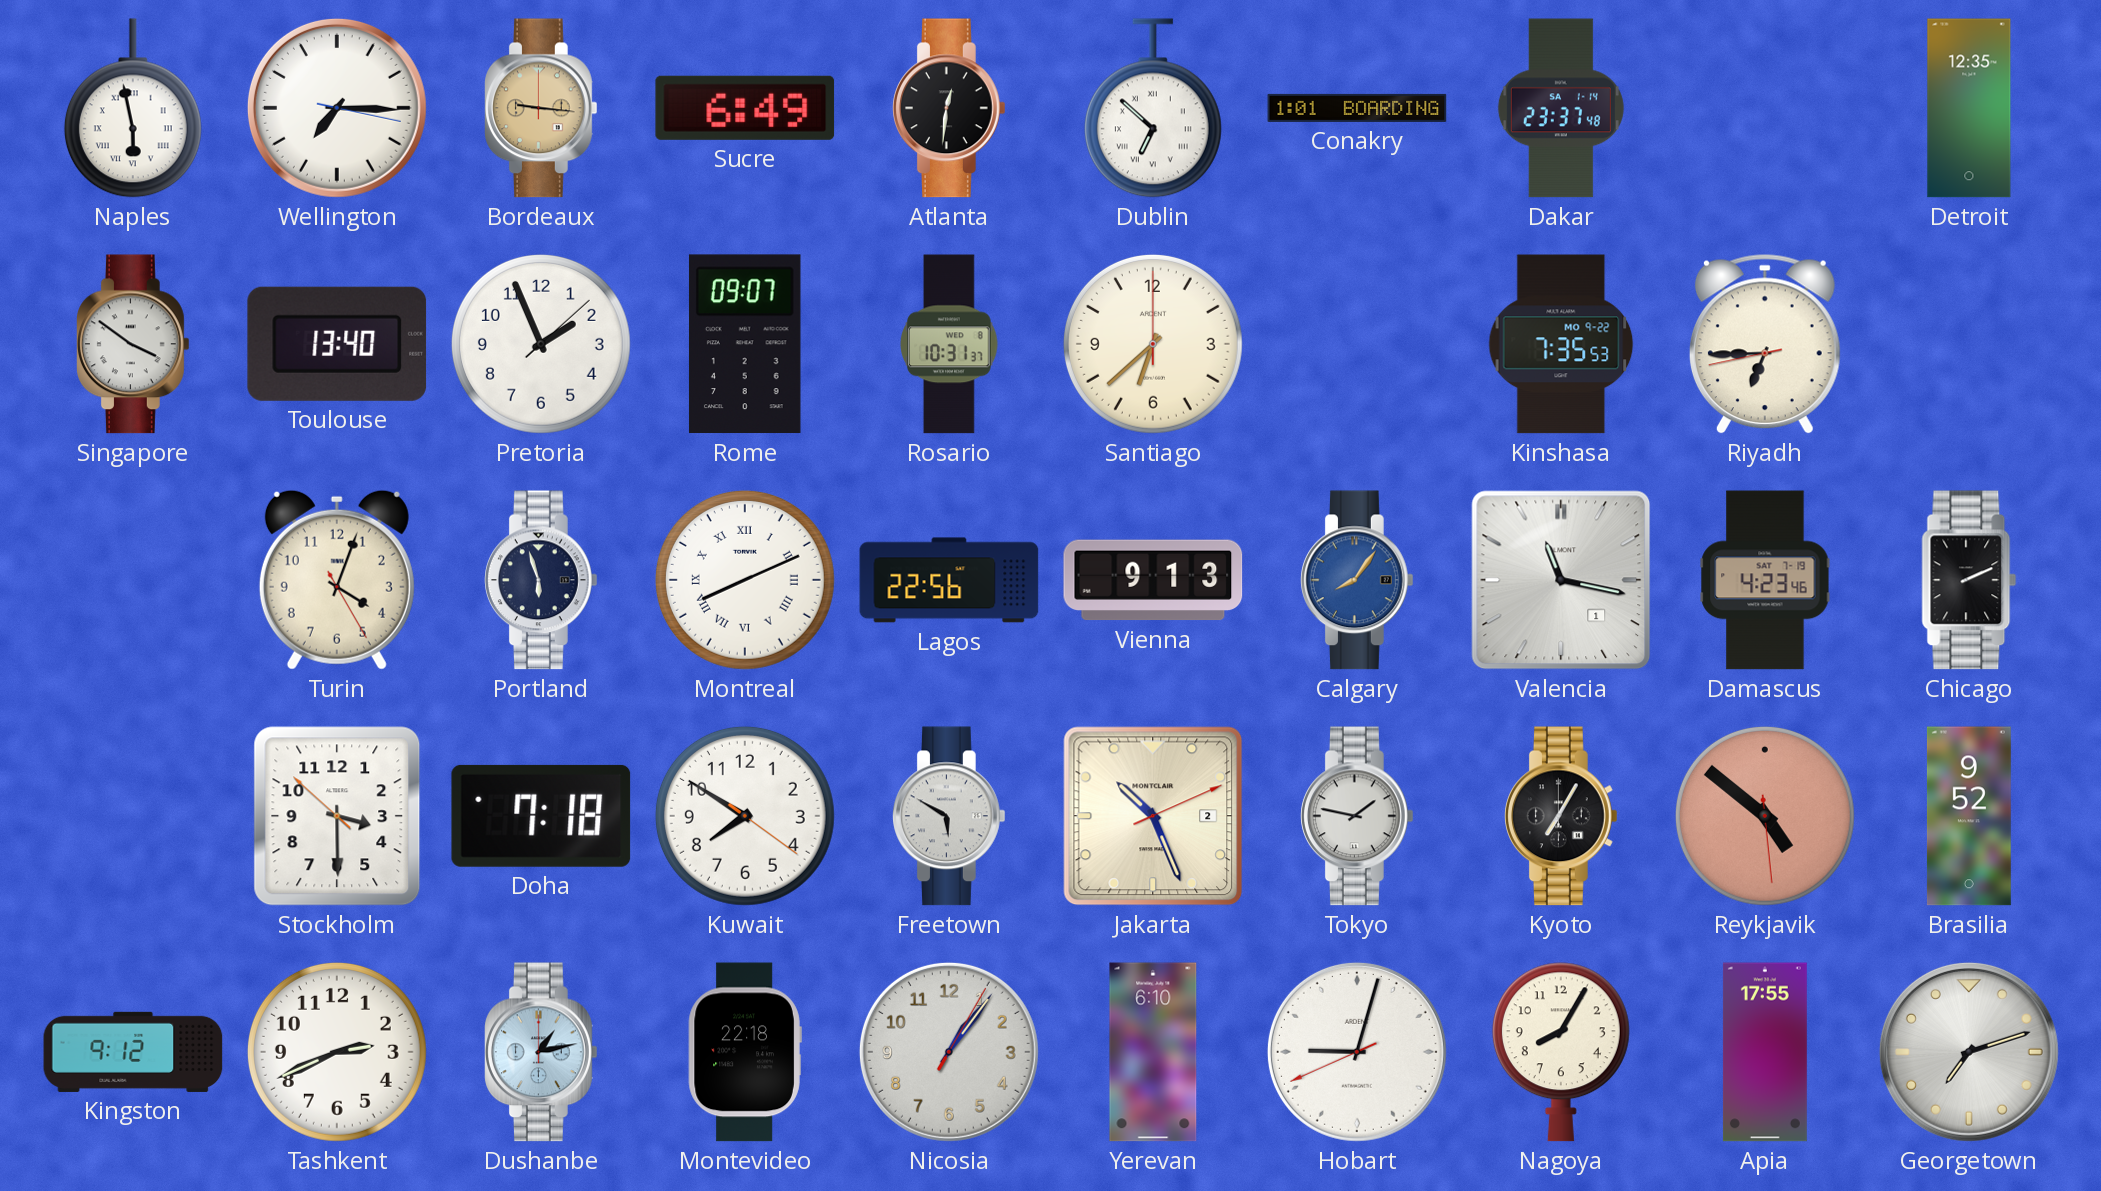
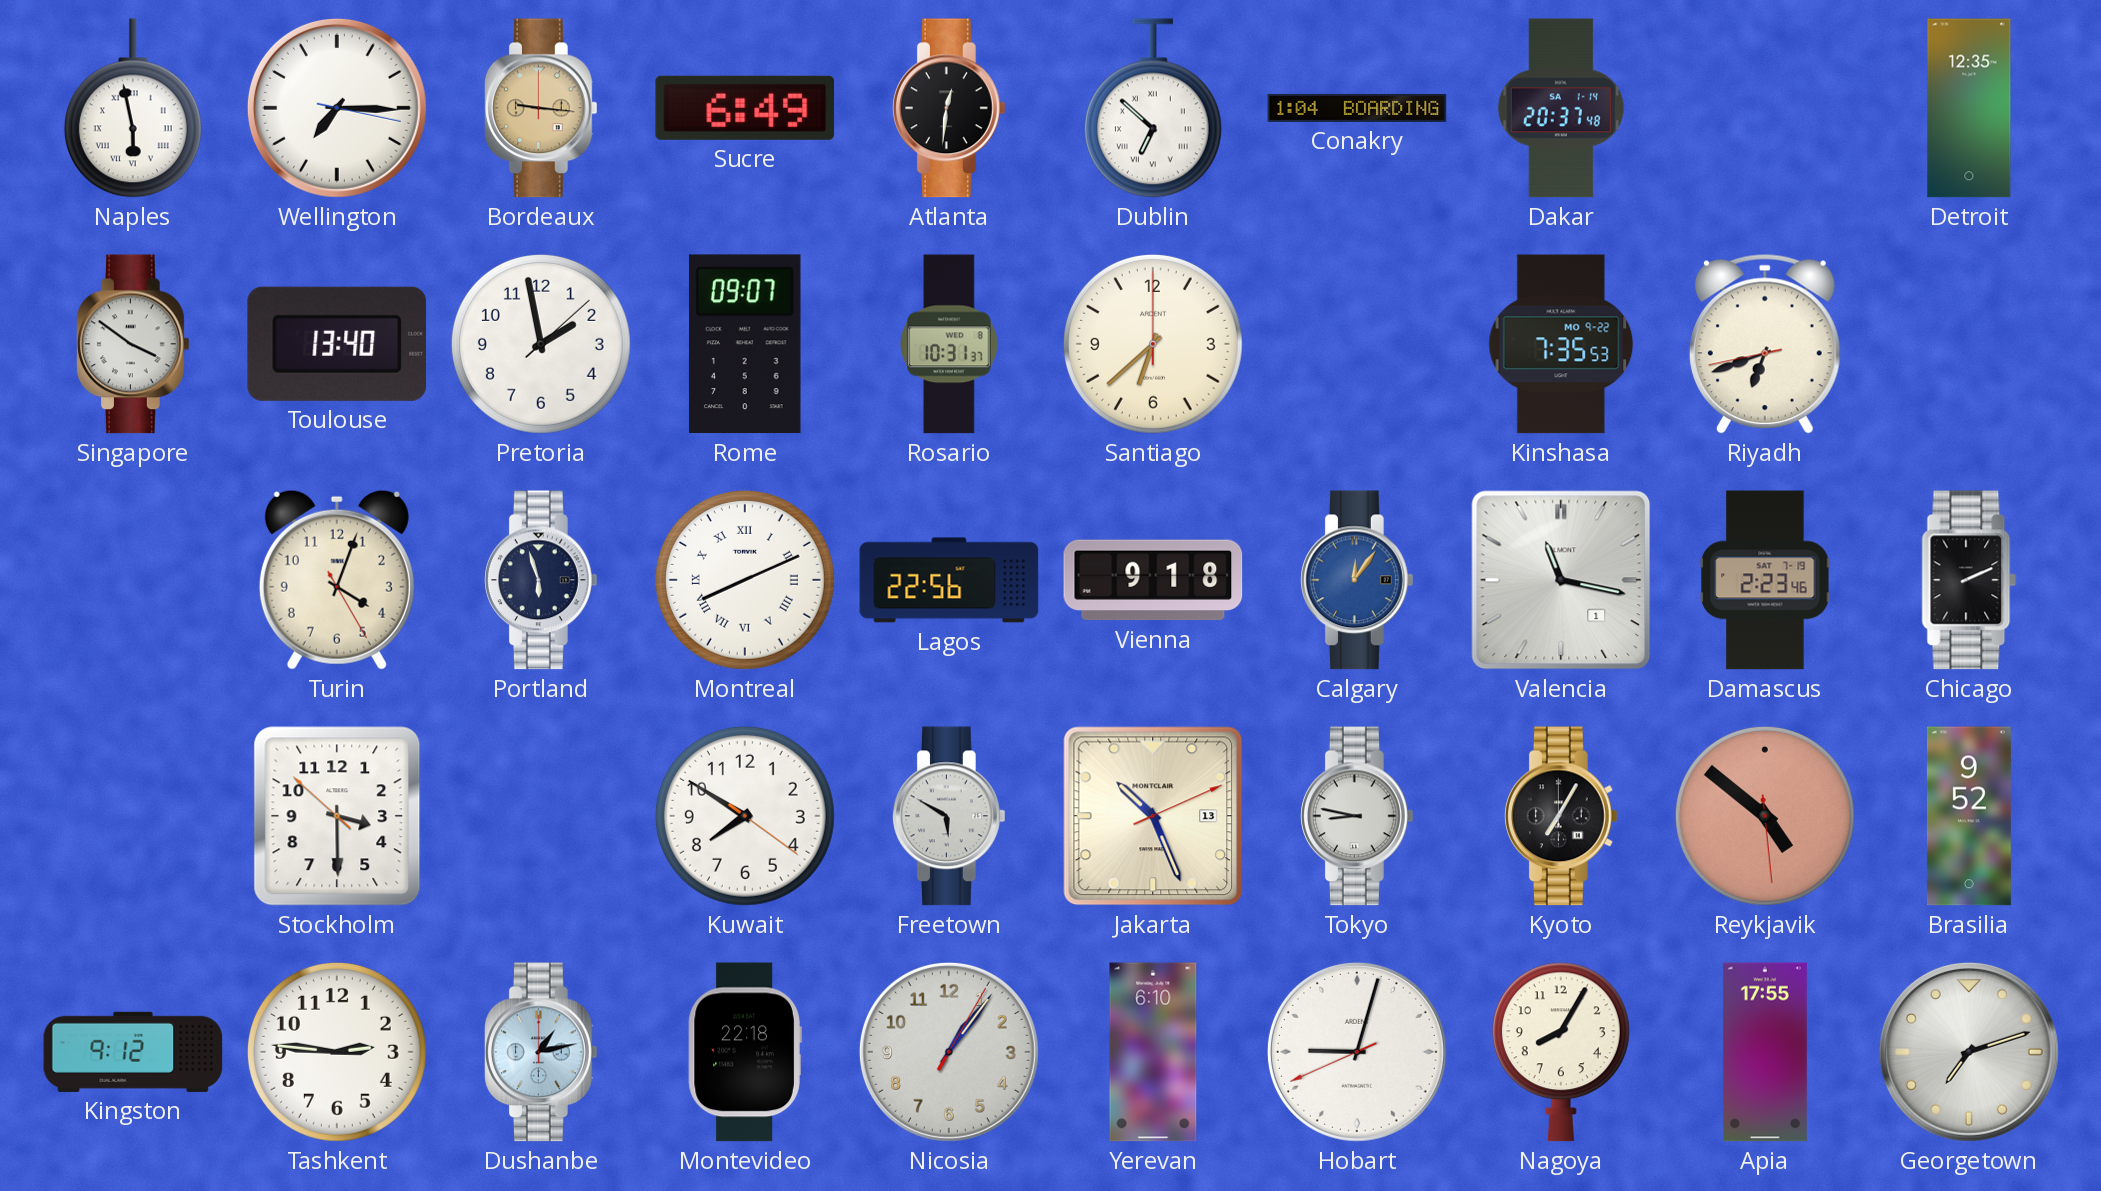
Conakry: 1:01 -> 1:04
Dakar: 23:37 -> 20:37
Pretoria: 1:56 -> 1:58
Riyadh: 6:44 -> 6:41
Vienna: 9:13 -> 9:18
Calgary: 8:06 -> 12:06
Damascus: 4:23 -> 2:23
Doha: 7:18 -> none
Jakarta date: 2 -> 13
Tokyo: 1:47 -> 8:47
Tashkent: 2:41 -> 2:46
